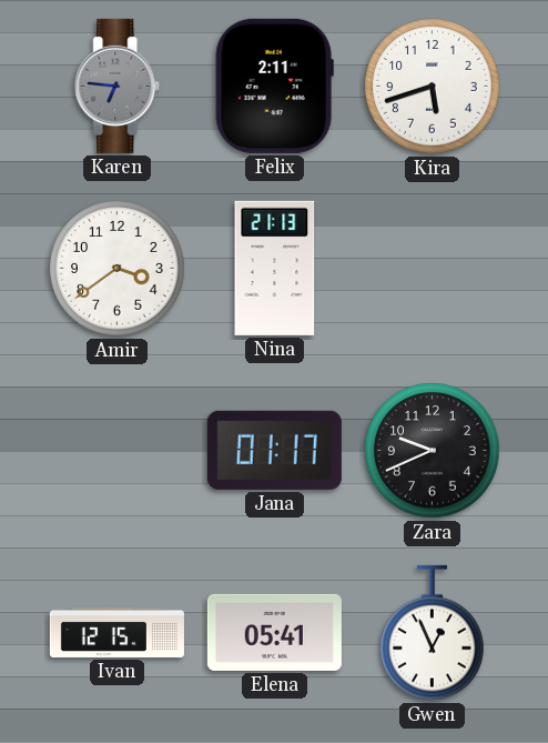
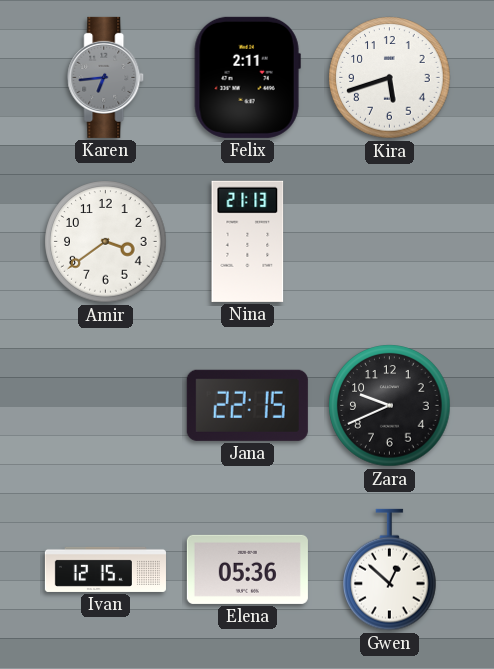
Karen: 6:46 -> 6:44
Jana: 01:17 -> 22:15
Elena: 05:41 -> 05:36
Gwen: 12:56 -> 12:52
